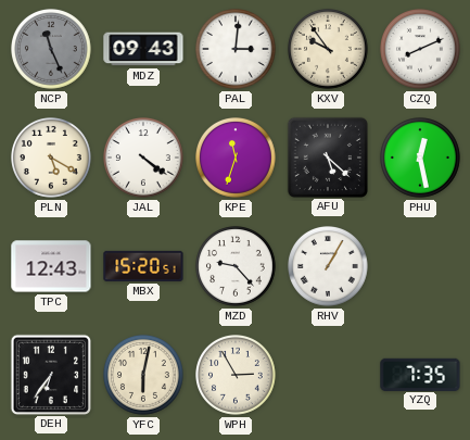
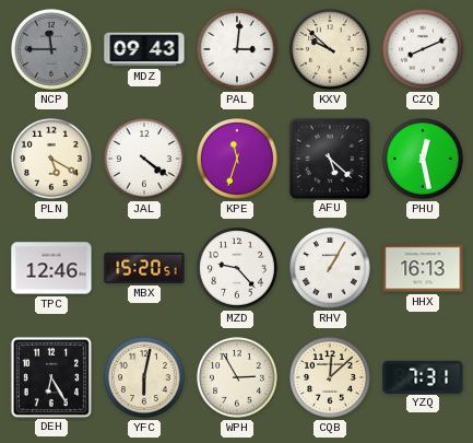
NCP: 11:26 -> 11:45
KXV: 9:54 -> 9:52
TPC: 12:43 -> 12:46
HHX: none -> 16:13
DEH: 6:36 -> 6:25
CQB: none -> 12:08
YZQ: 7:35 -> 7:31
